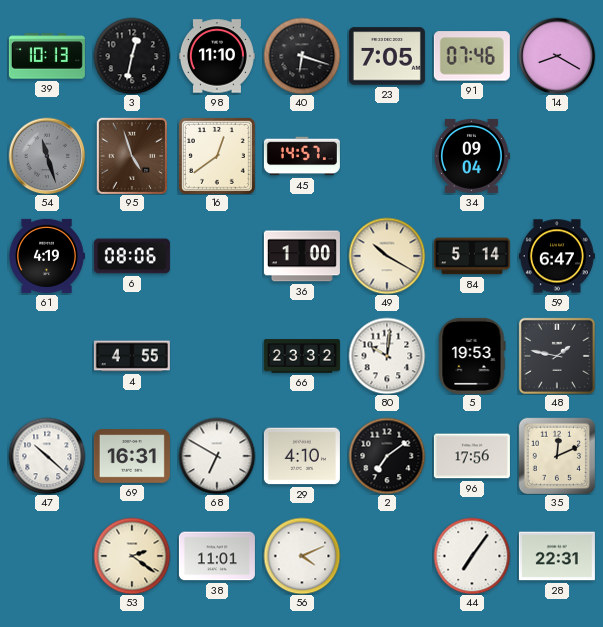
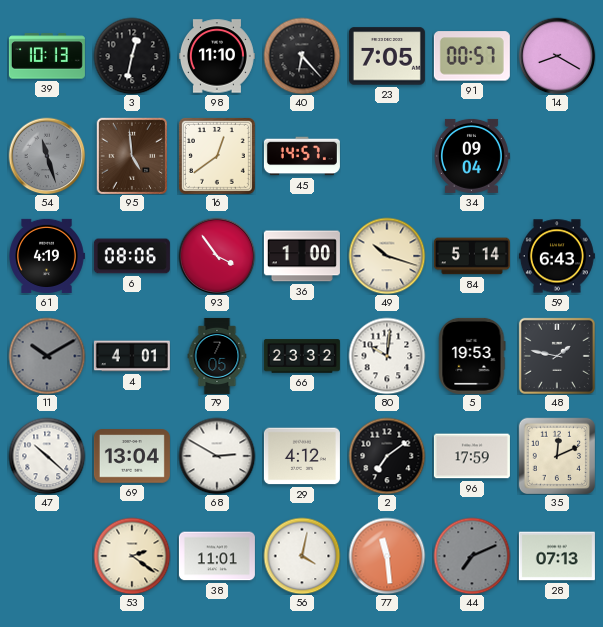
40: 6:18 -> 6:23
91: 07:46 -> 00:57
95: 4:57 -> 4:59
93: none -> 3:54
49: 10:20 -> 10:18
59: 6:47 -> 6:43
11: none -> 10:10
4: 4:55 -> 4:01
79: none -> 7:05
69: 16:31 -> 13:04
68: 6:50 -> 2:50
29: 4:10 -> 4:12
96: 17:56 -> 17:59
56: 4:11 -> 4:02
77: none -> 11:29
44: 7:06 -> 7:11
44 dial: white -> grey
28: 22:31 -> 07:13
